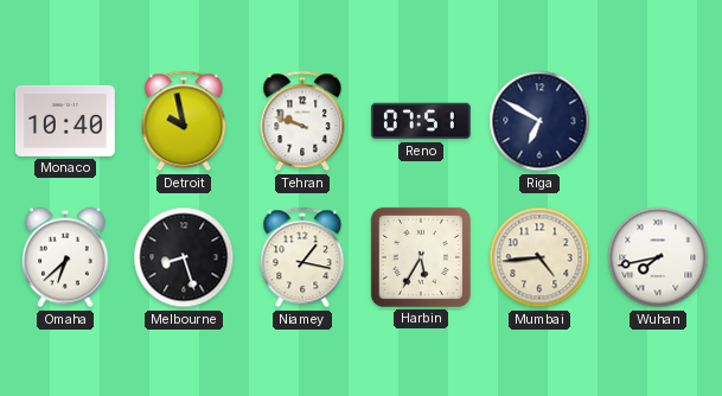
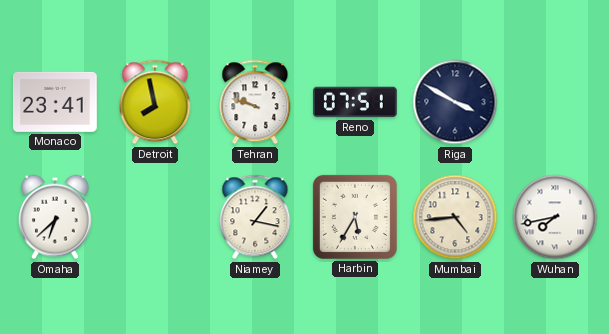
Monaco: 10:40 -> 23:41
Detroit: 9:58 -> 7:58
Riga: 6:50 -> 3:50
Melbourne: 8:27 -> none
